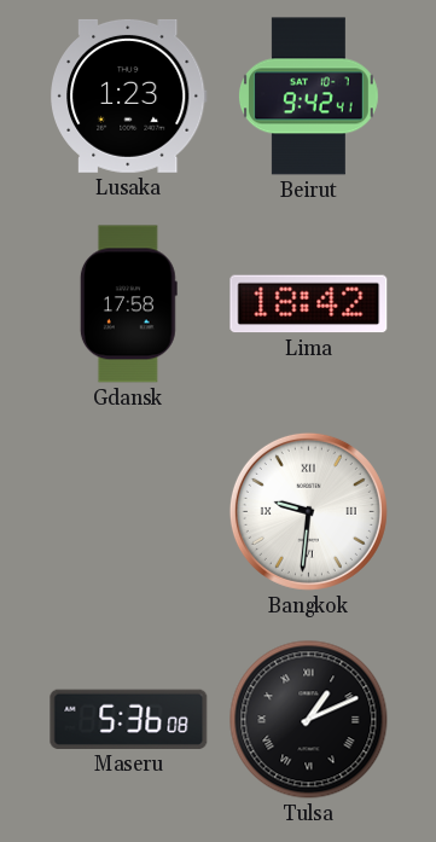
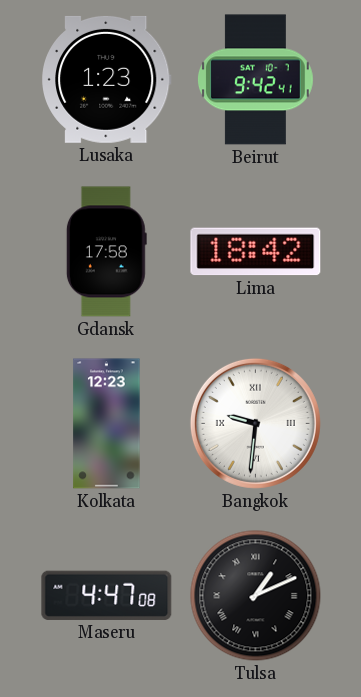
Kolkata: none -> 12:23
Maseru: 5:36 -> 4:47
